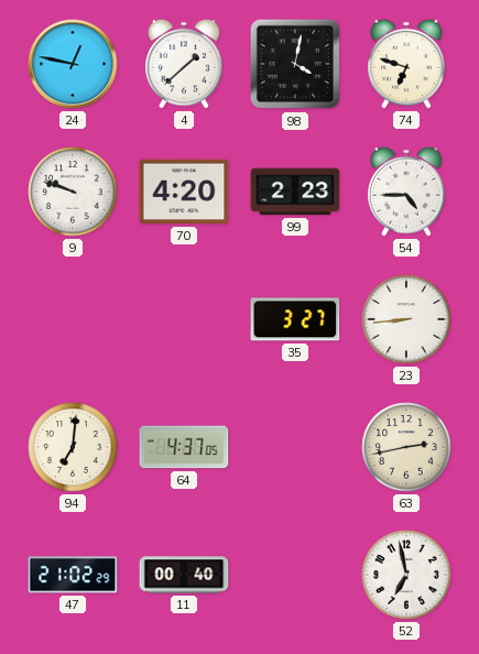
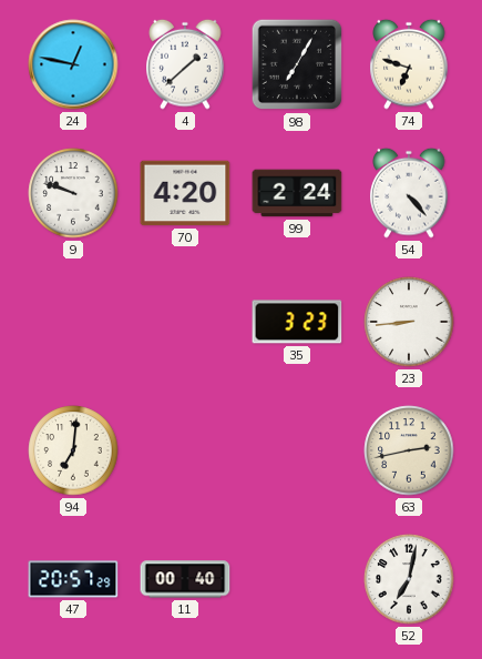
98: 4:02 -> 7:05
99: 2:23 -> 2:24
54: 4:45 -> 4:23
35: 3:27 -> 3:23
64: 4:37 -> none
47: 21:02 -> 20:57
52: 6:58 -> 7:02
